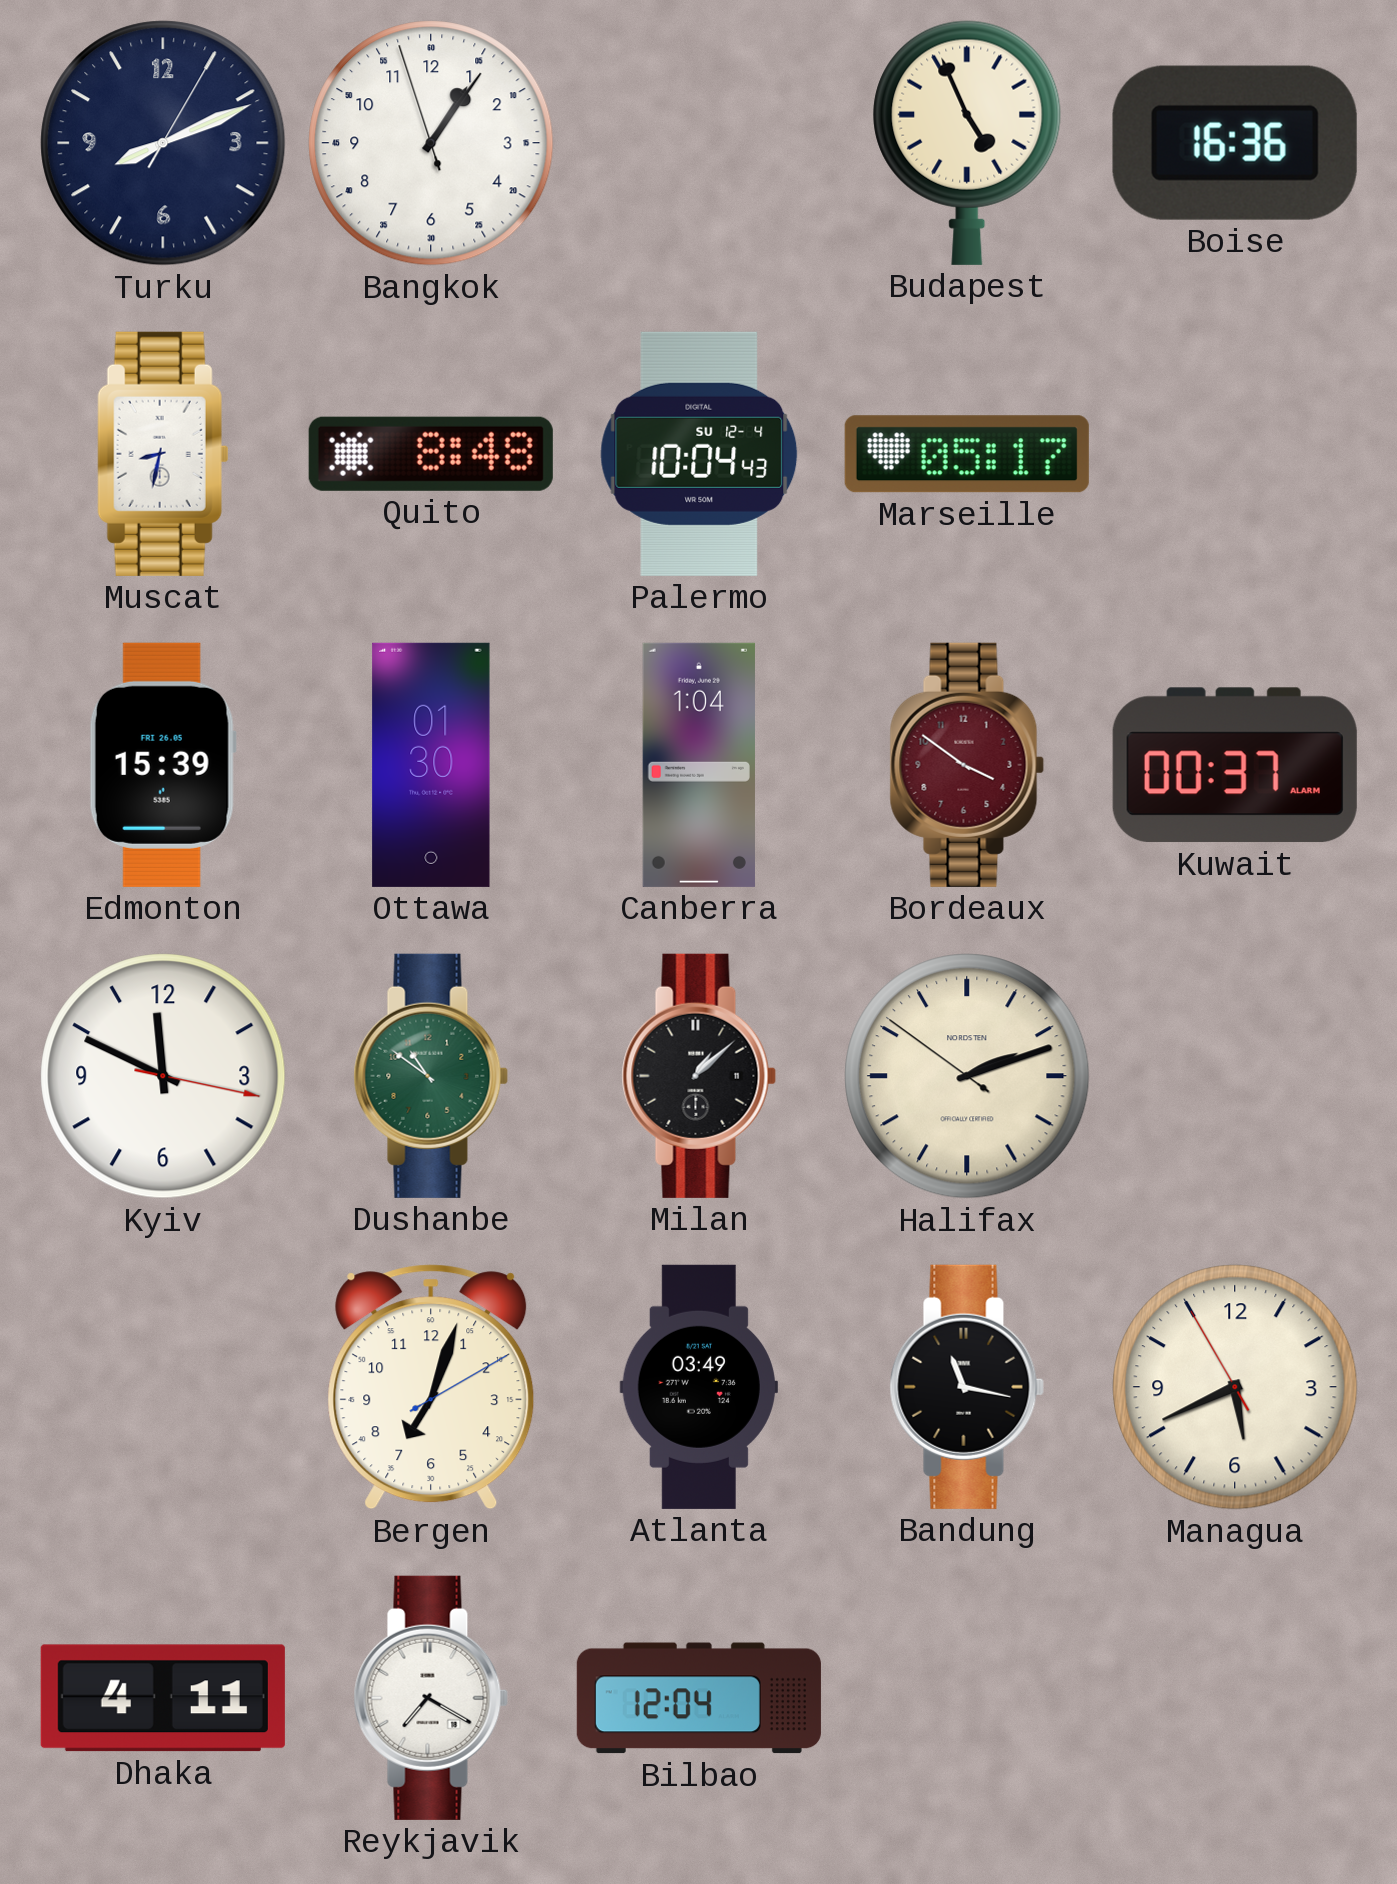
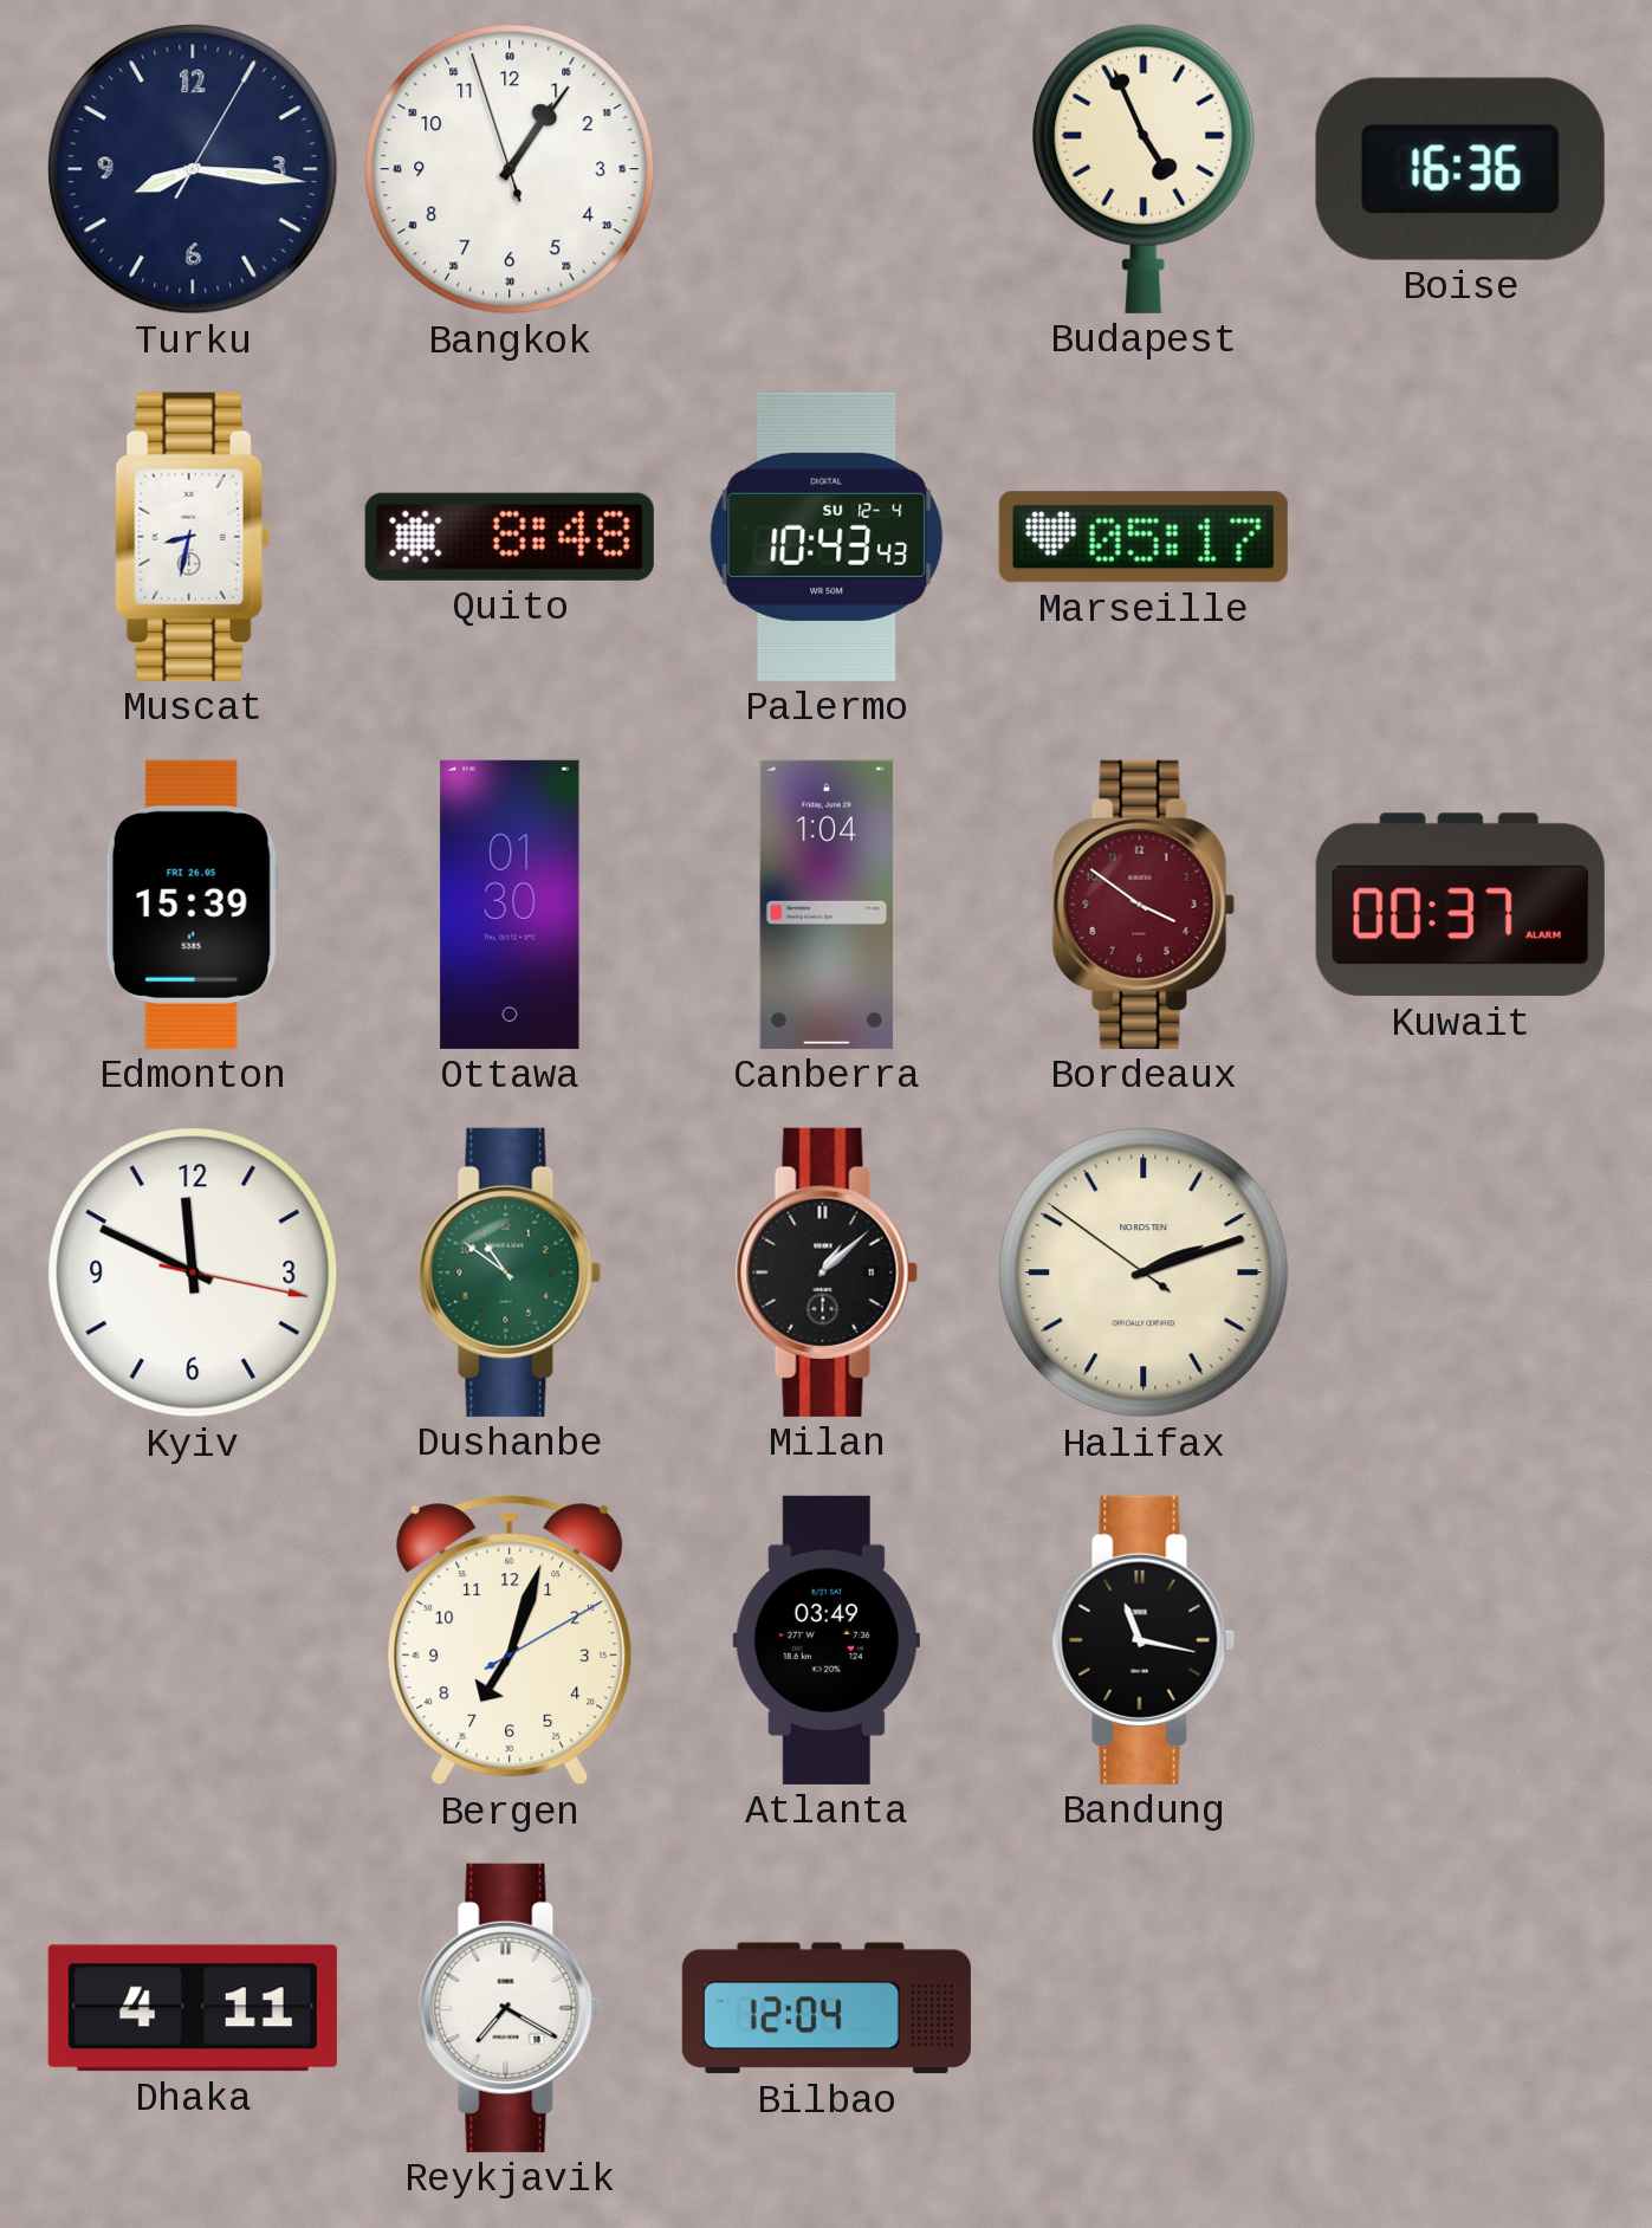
Turku: 8:11 -> 8:16
Palermo: 10:04 -> 10:43
Managua: 5:40 -> none
